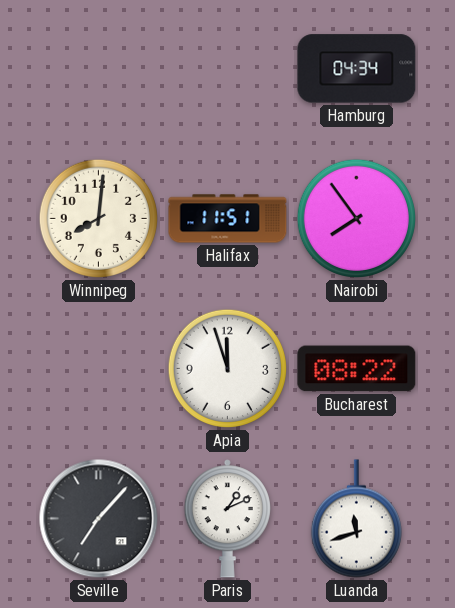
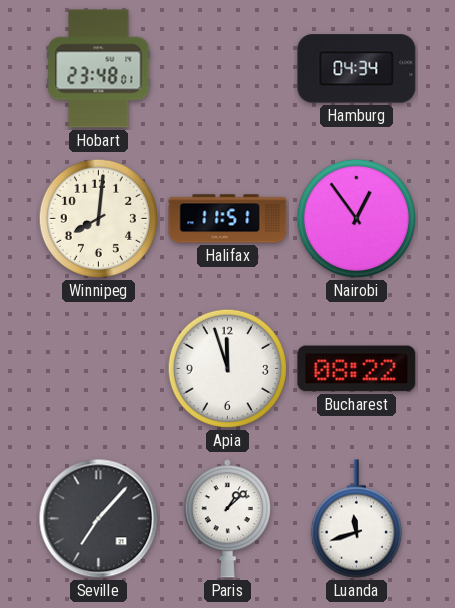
Hobart: none -> 23:48
Nairobi: 7:54 -> 12:54
Paris: 1:11 -> 1:08
